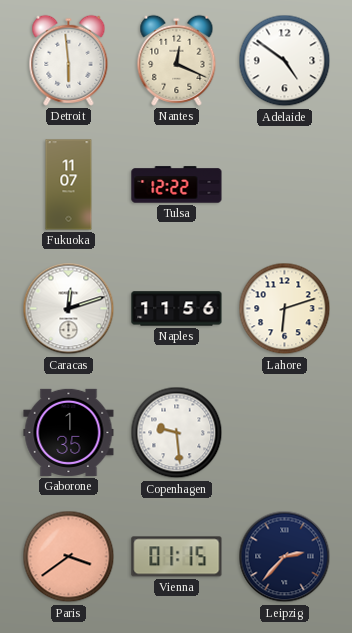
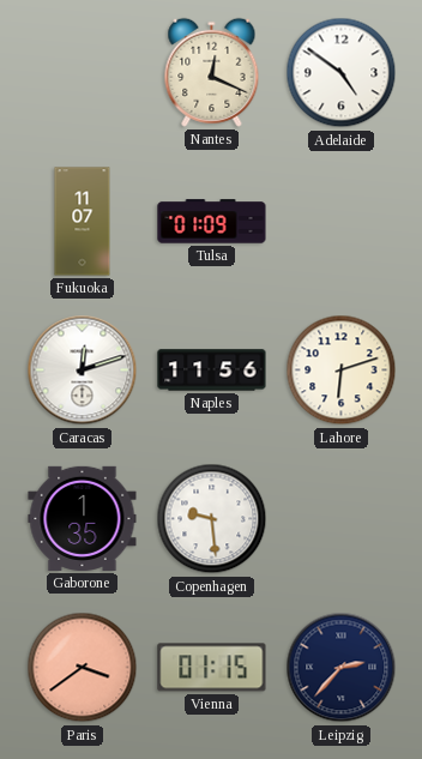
Detroit: 5:59 -> none
Tulsa: 12:22 -> 01:09
